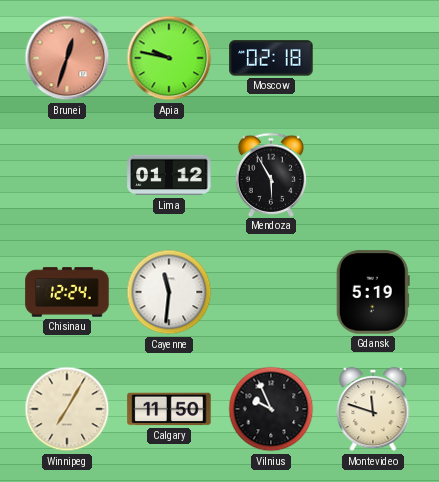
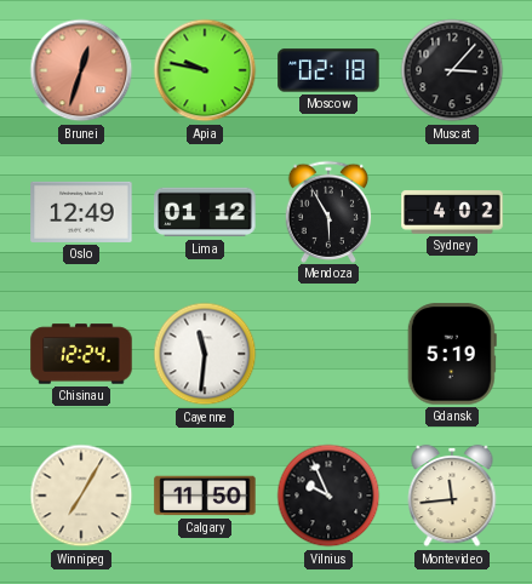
Muscat: none -> 3:07
Oslo: none -> 12:49
Sydney: none -> 4:02
Montevideo: 11:48 -> 11:44
